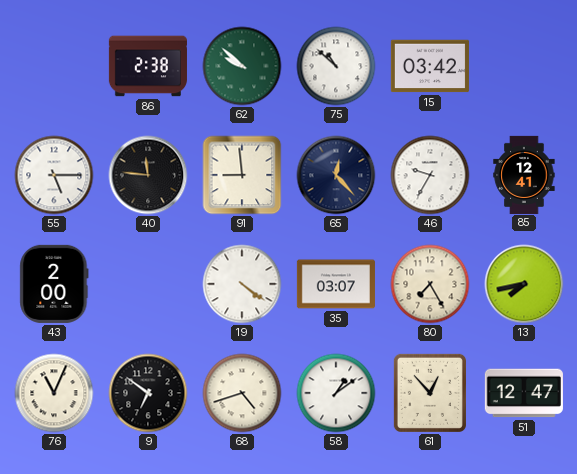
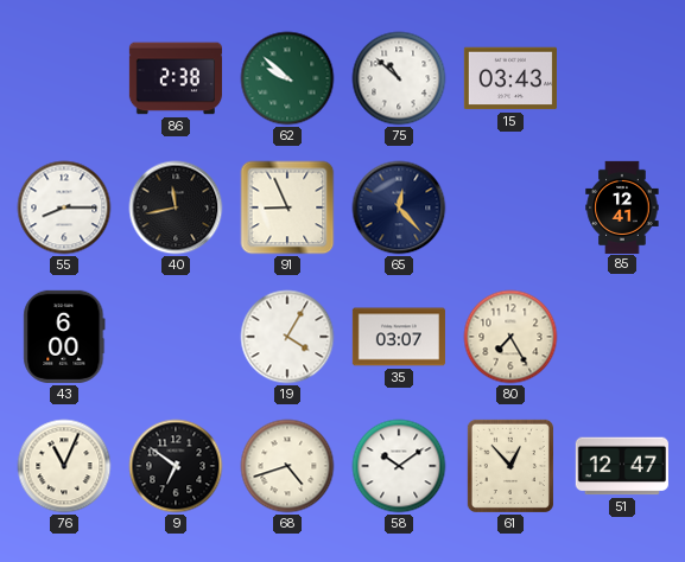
15: 03:42 -> 03:43
55: 5:15 -> 8:15
40: 11:46 -> 11:43
91: 8:59 -> 8:56
46: 9:35 -> none
43: 2:00 -> 6:00
19: 4:21 -> 4:05
13: 7:43 -> none
58: 1:09 -> 10:09
